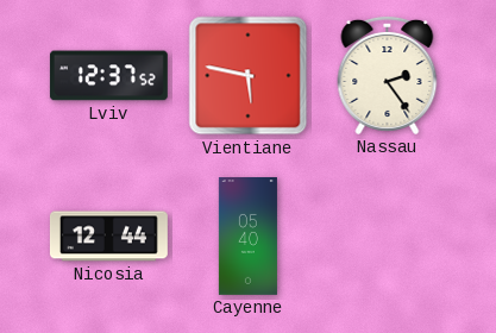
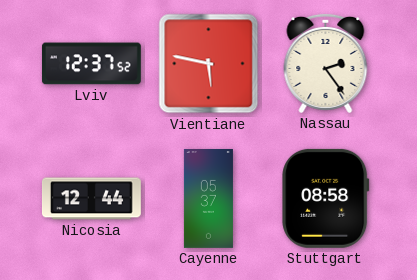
Cayenne: 05:40 -> 05:37
Stuttgart: none -> 08:58
